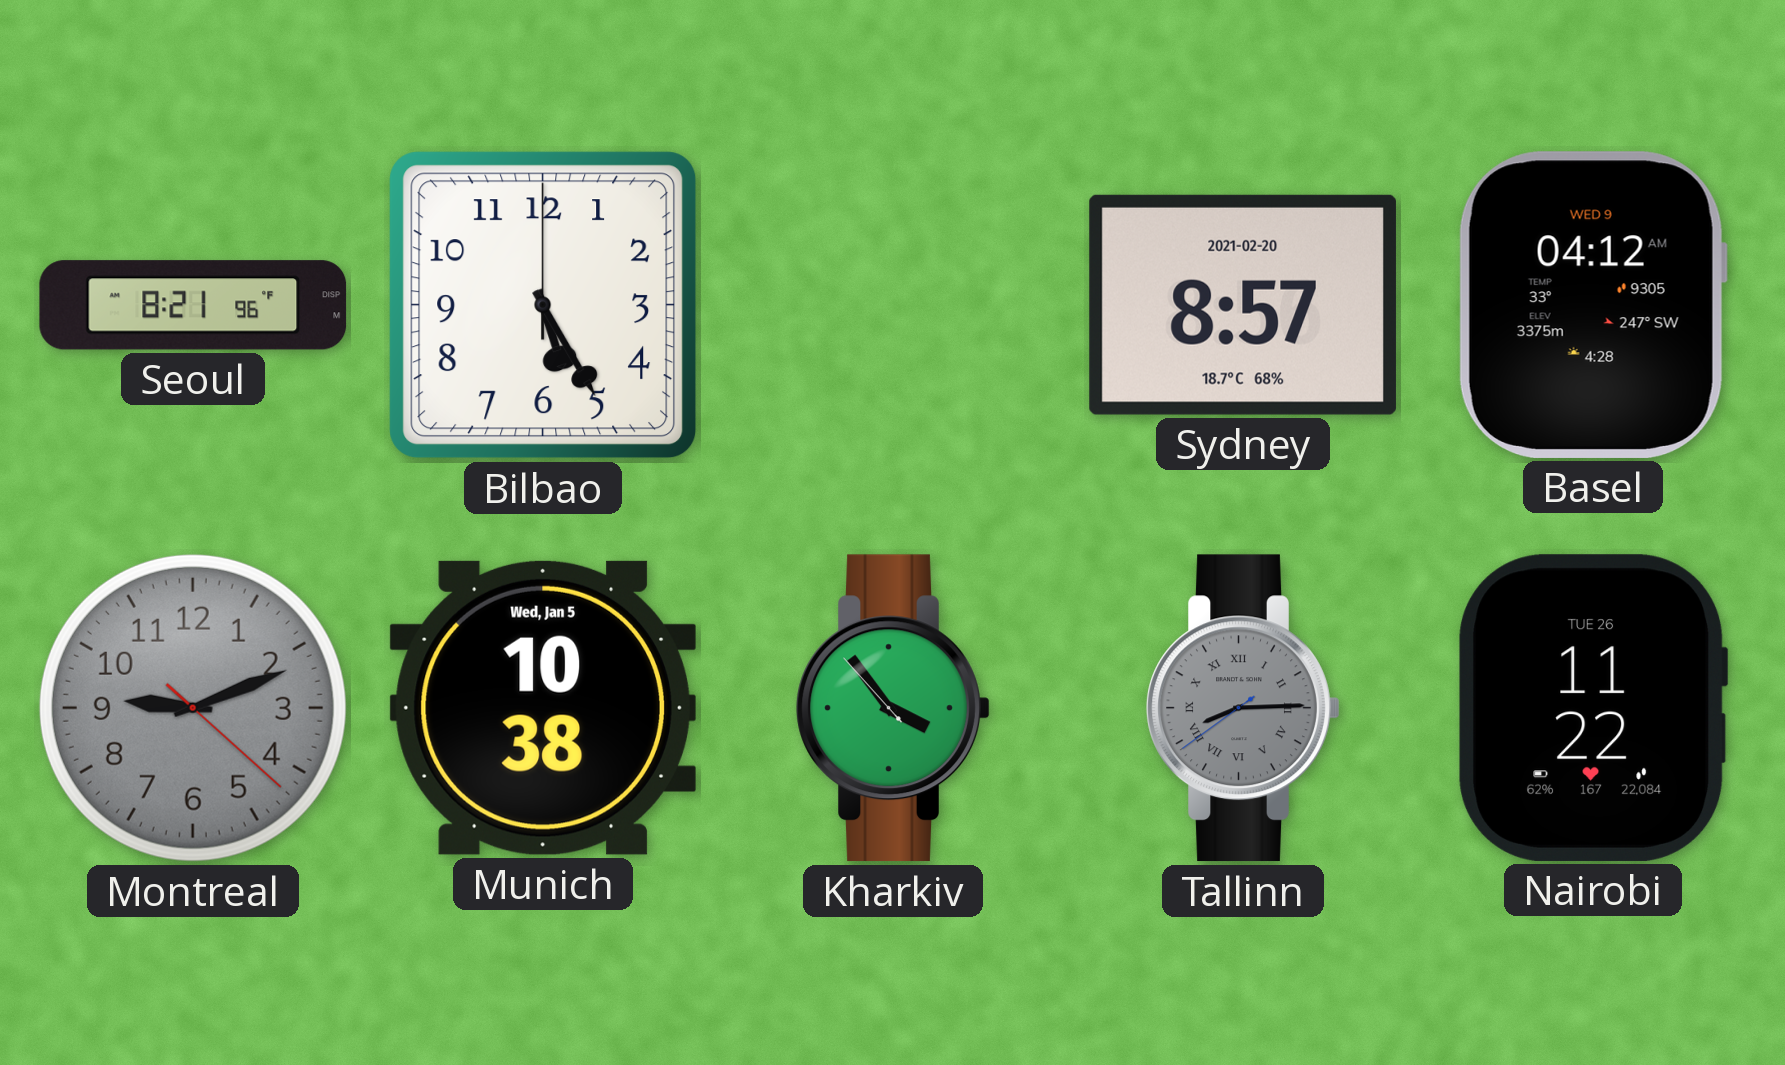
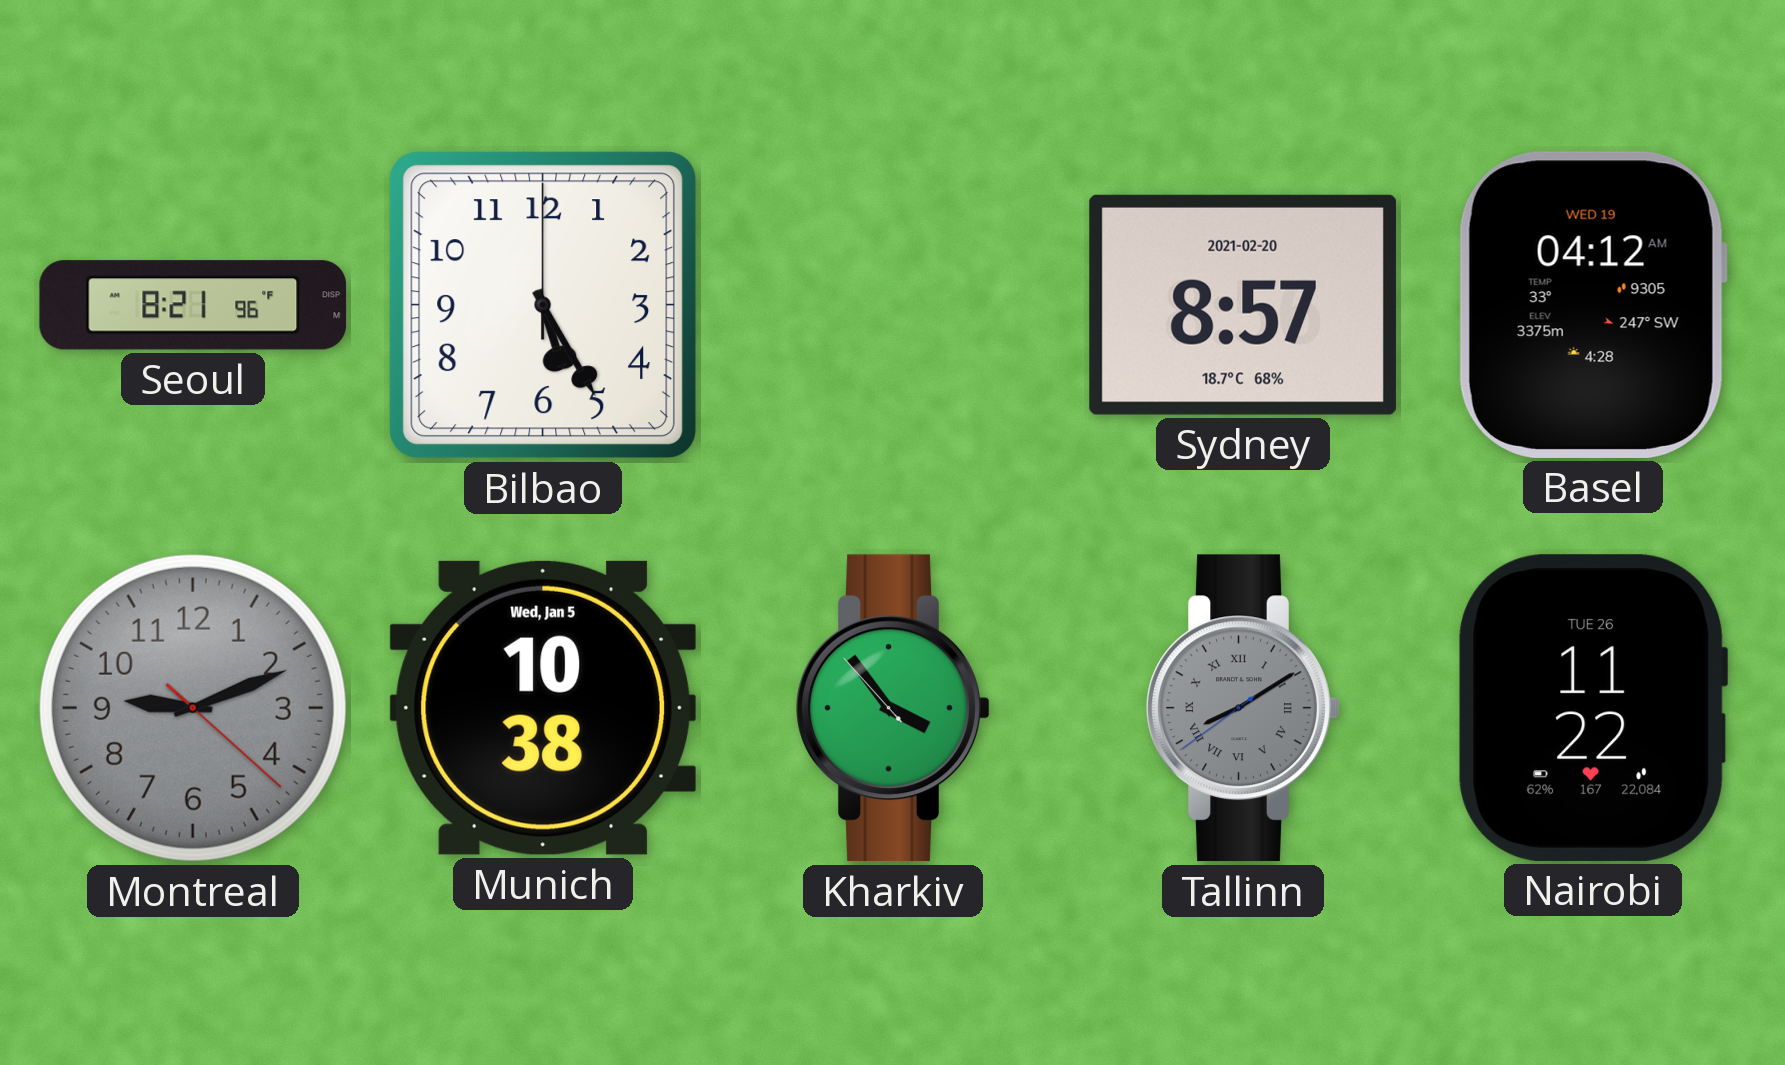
Basel date: WED 9 -> WED 19
Tallinn: 8:14 -> 8:09
